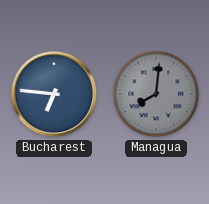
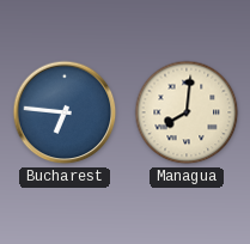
Managua dial: grey -> cream
